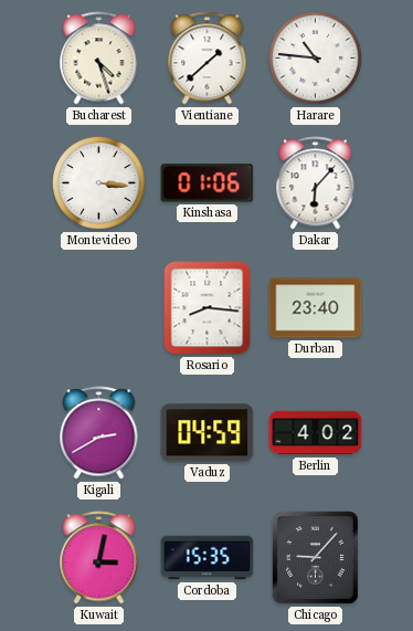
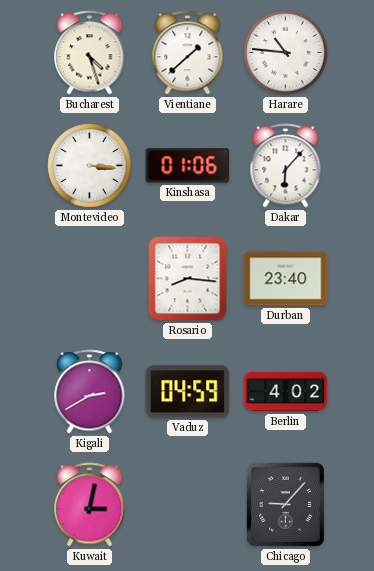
Cordoba: 15:35 -> none
